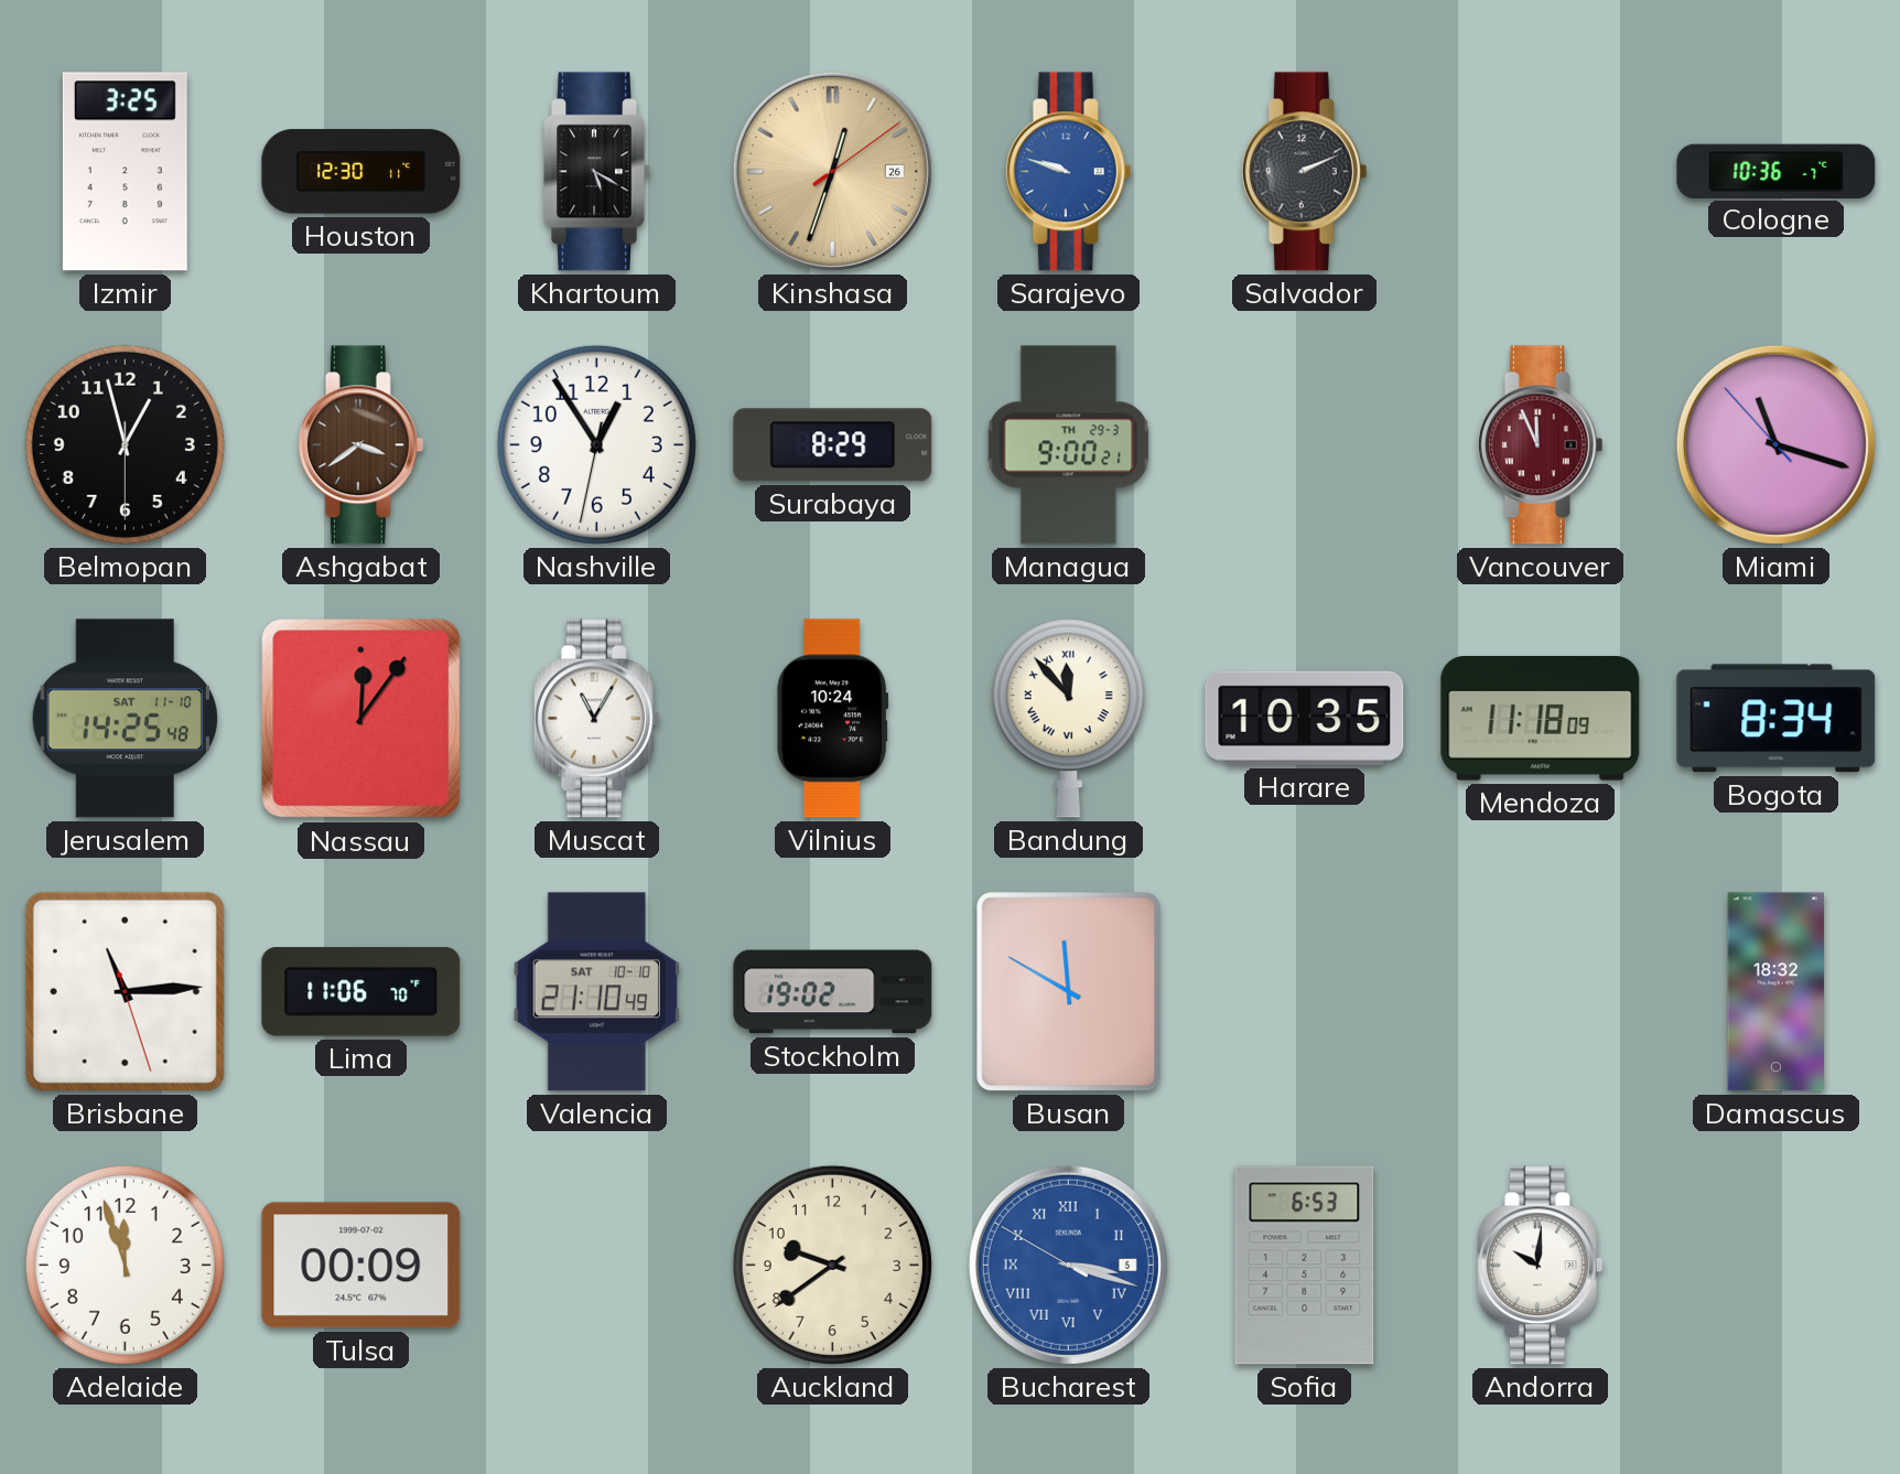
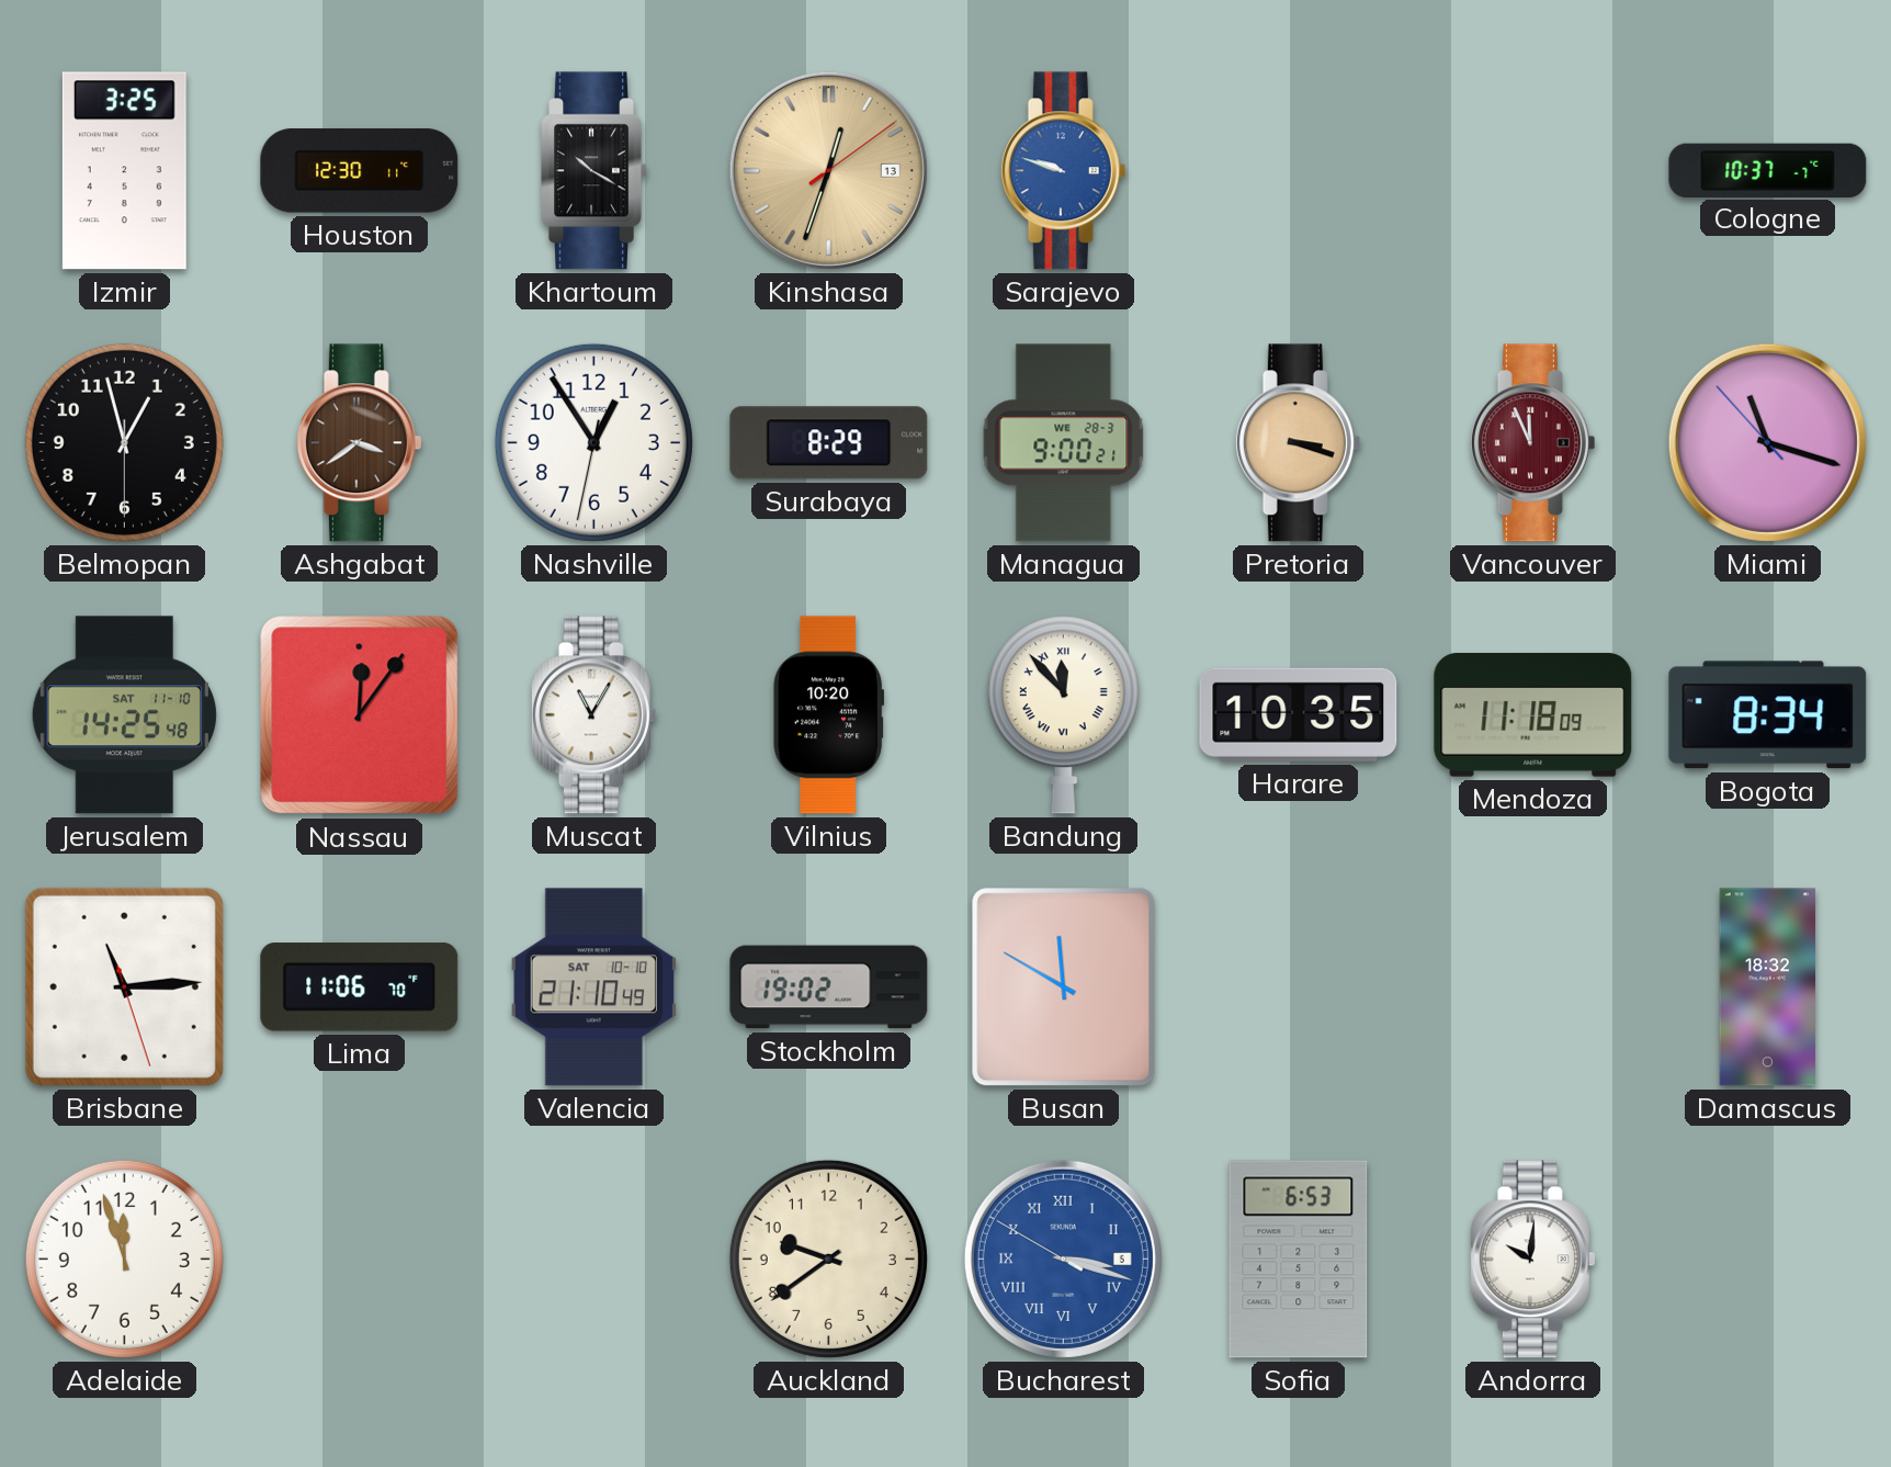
Khartoum: 5:20 -> 10:20
Kinshasa date: 26 -> 13
Salvador: 2:11 -> none
Cologne: 10:36 -> 10:37
Managua date: TH 29-3 -> WE 28-3
Pretoria: none -> 3:18
Vilnius: 10:24 -> 10:20
Tulsa: 00:09 -> none
